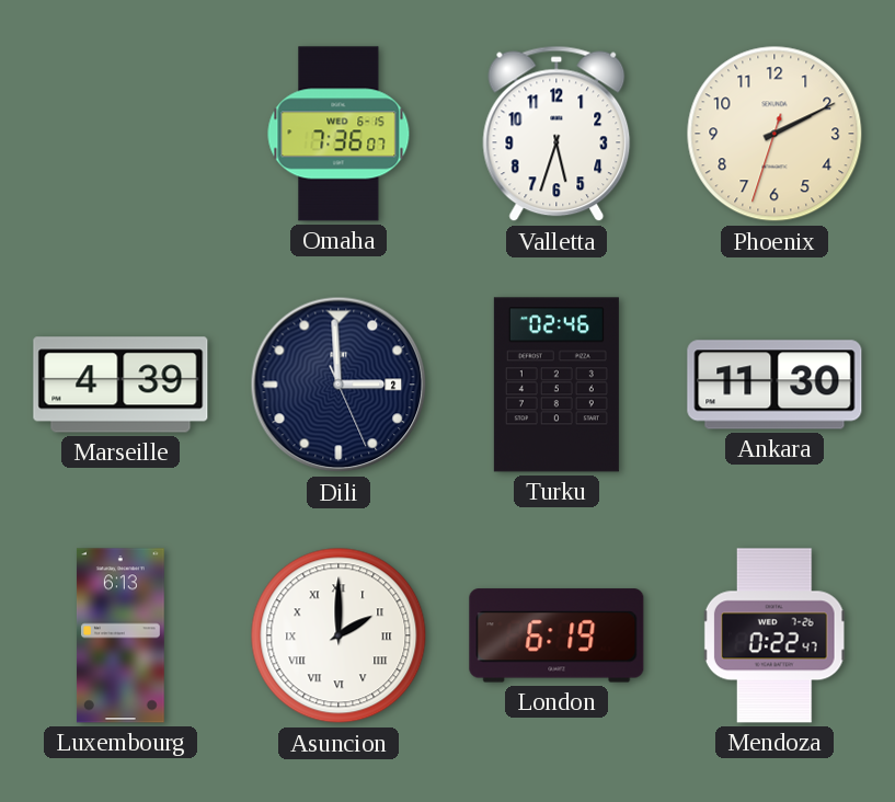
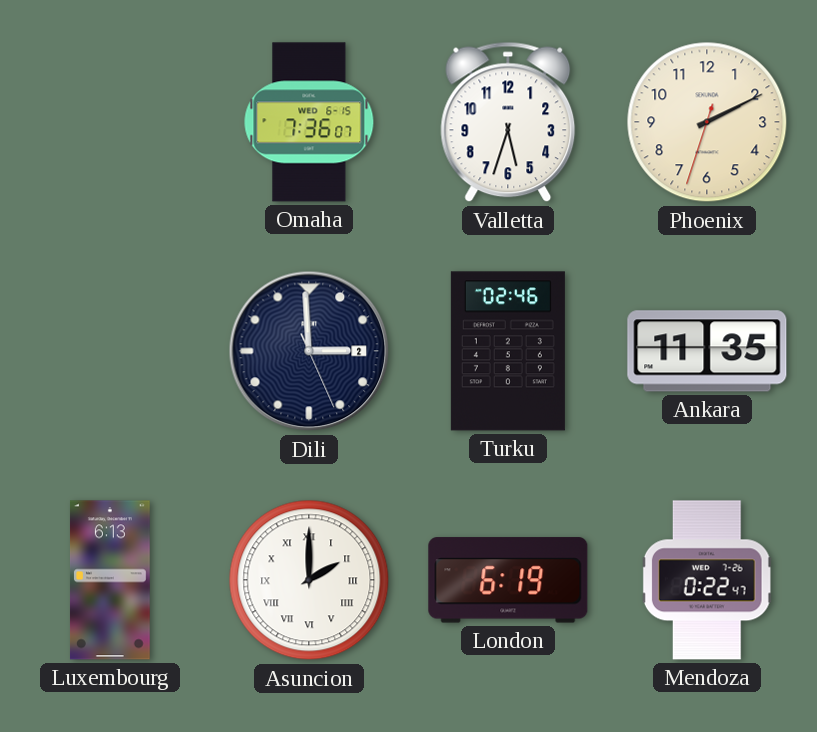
Marseille: 4:39 -> none
Ankara: 11:30 -> 11:35
